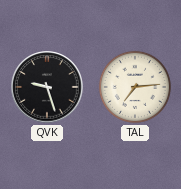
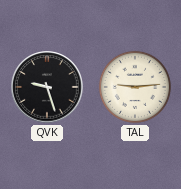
TAL: 7:14 -> 9:14
